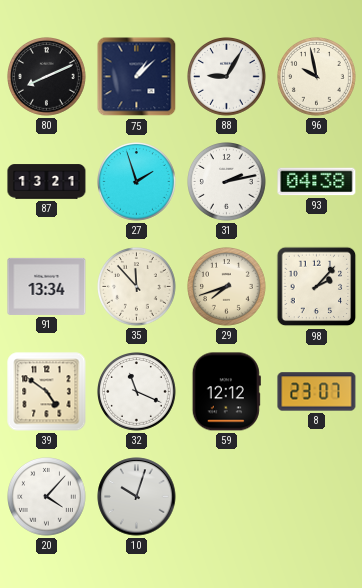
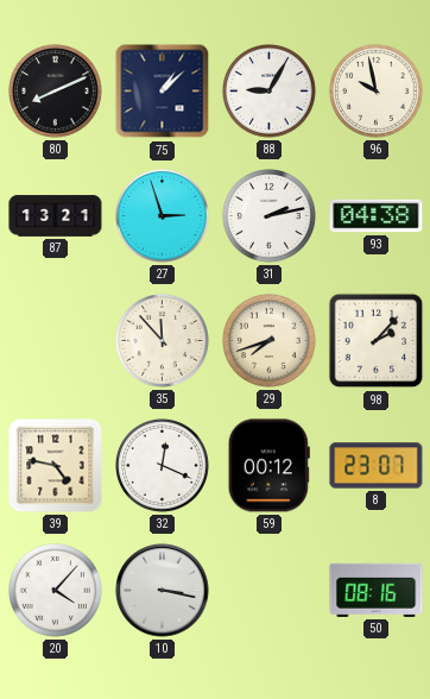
27: 1:57 -> 2:57
91: 13:34 -> none
39: 4:51 -> 4:47
32: 11:19 -> 12:19
59: 12:12 -> 00:12
10: 10:03 -> 3:17
50: none -> 08:16
